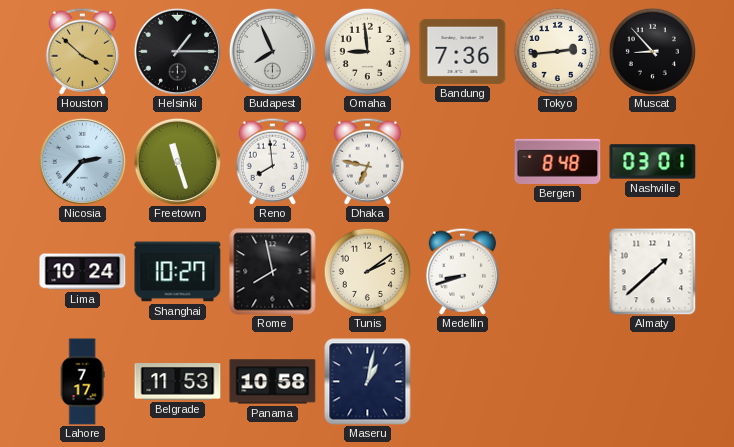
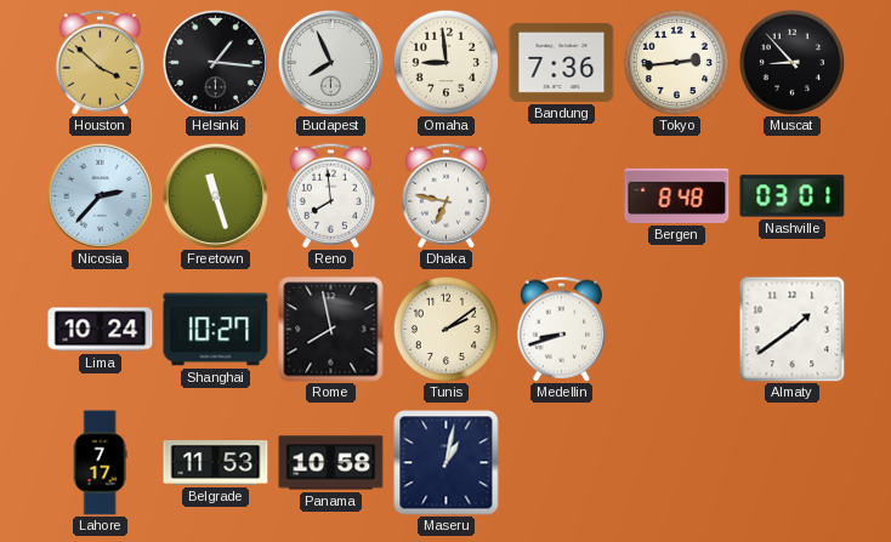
Helsinki: 1:15 -> 1:16
Almaty: 1:38 -> 1:39
